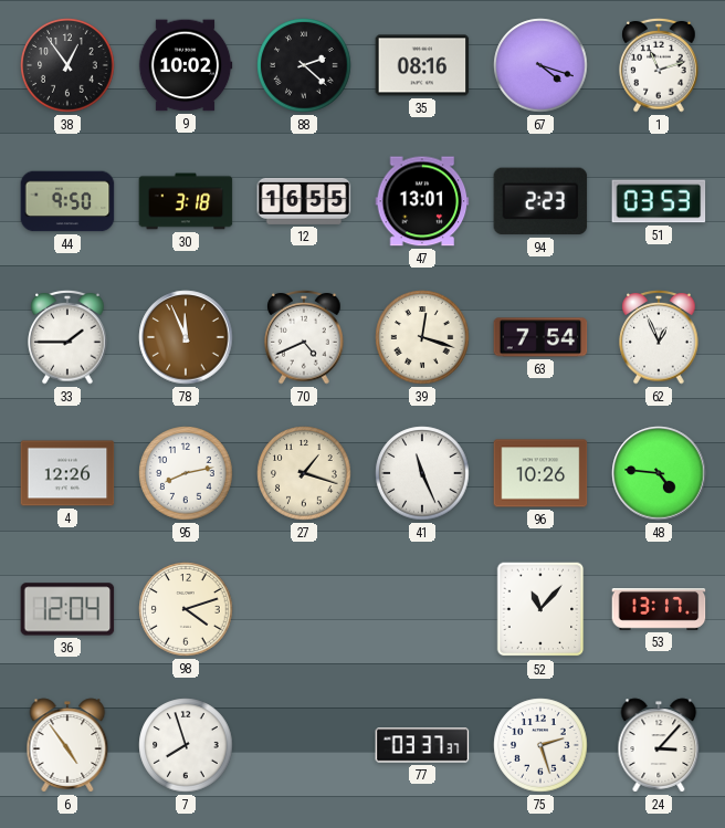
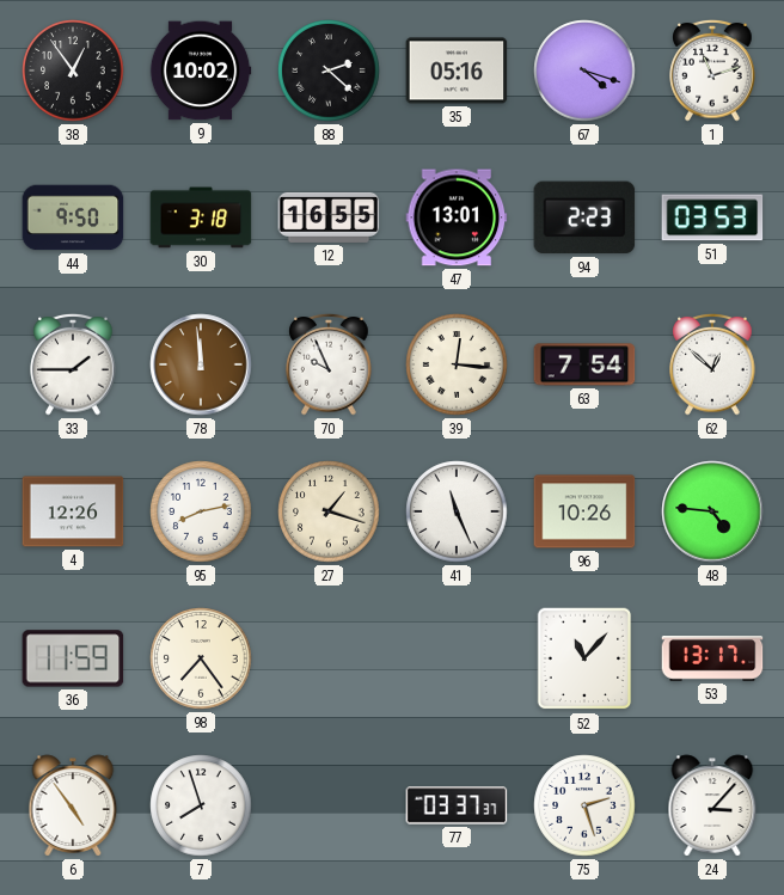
35: 08:16 -> 05:16
78: 11:56 -> 11:59
70: 4:41 -> 9:56
39: 12:18 -> 12:16
62: 12:56 -> 12:52
36: 12:04 -> 11:59
98: 4:12 -> 7:24
